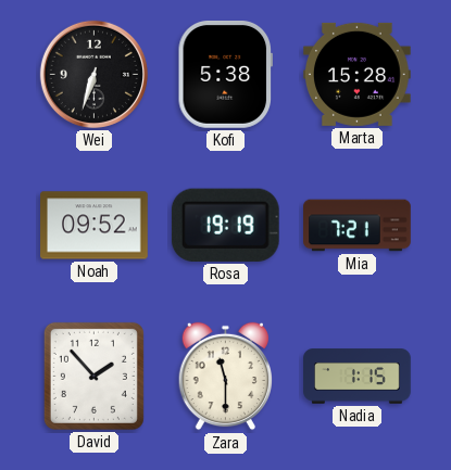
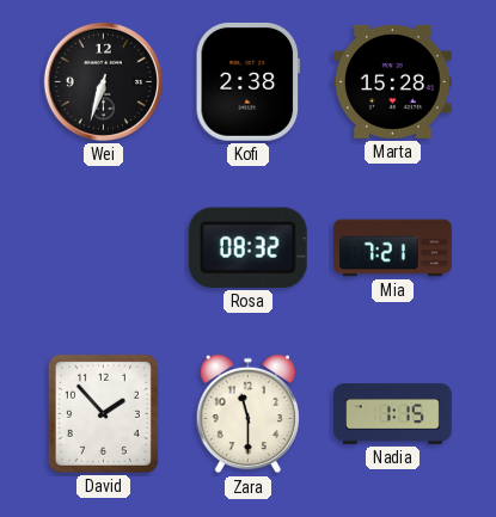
Kofi: 5:38 -> 2:38
Noah: 09:52 -> none
Rosa: 19:19 -> 08:32
